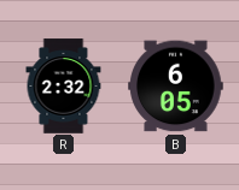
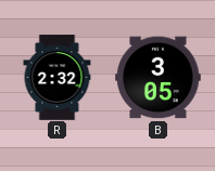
B: 6:05 -> 3:05
